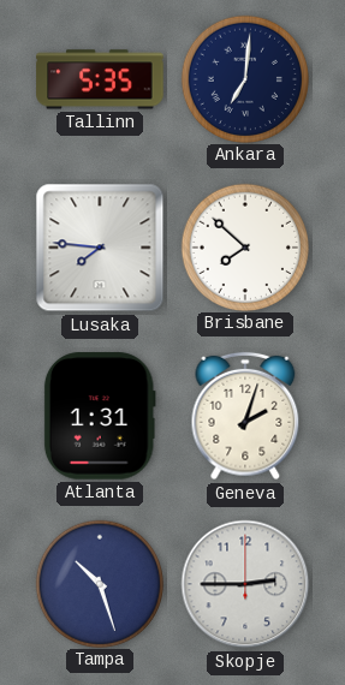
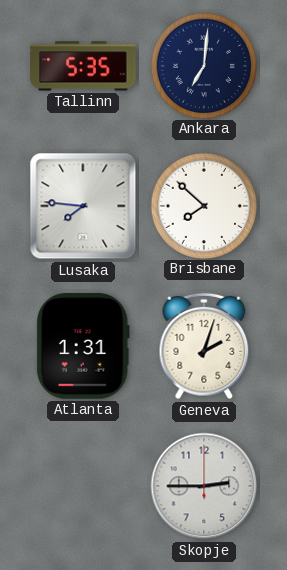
Tampa: 10:27 -> none
